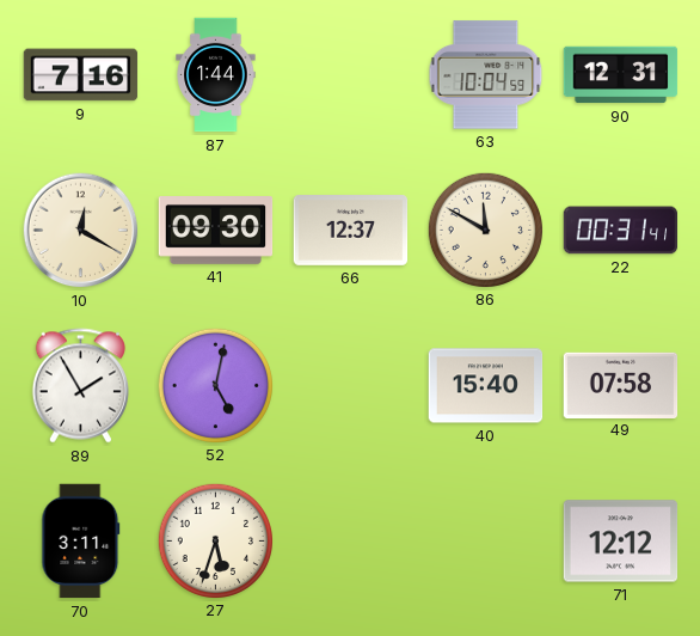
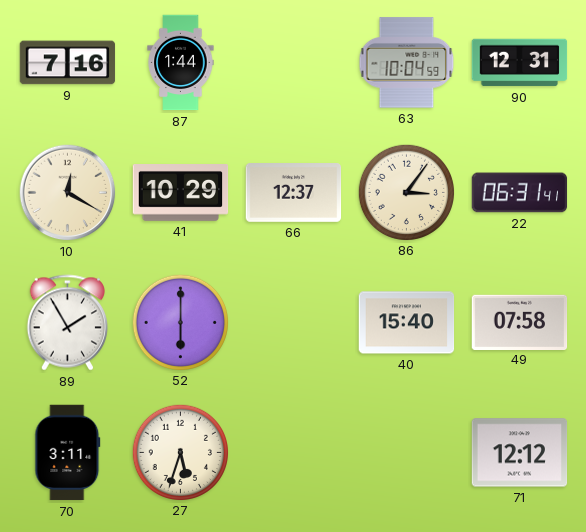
41: 09:30 -> 10:29
86: 11:50 -> 3:06
22: 00:31 -> 06:31
52: 5:02 -> 6:00
